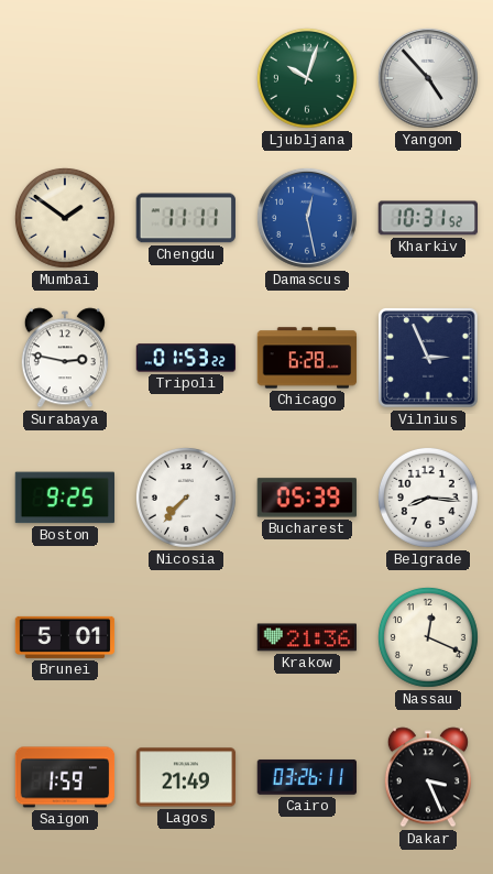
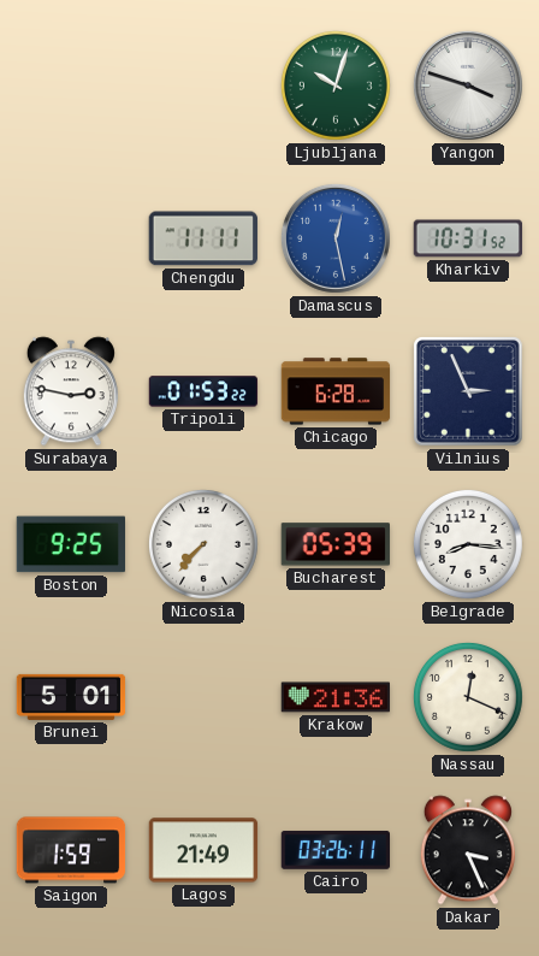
Yangon: 4:53 -> 3:48
Mumbai: 1:51 -> none
